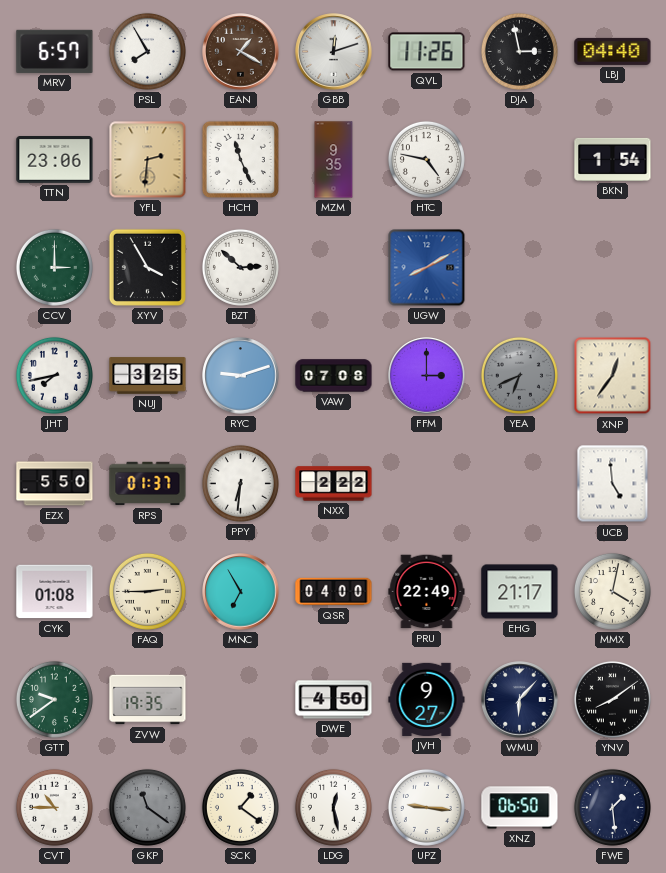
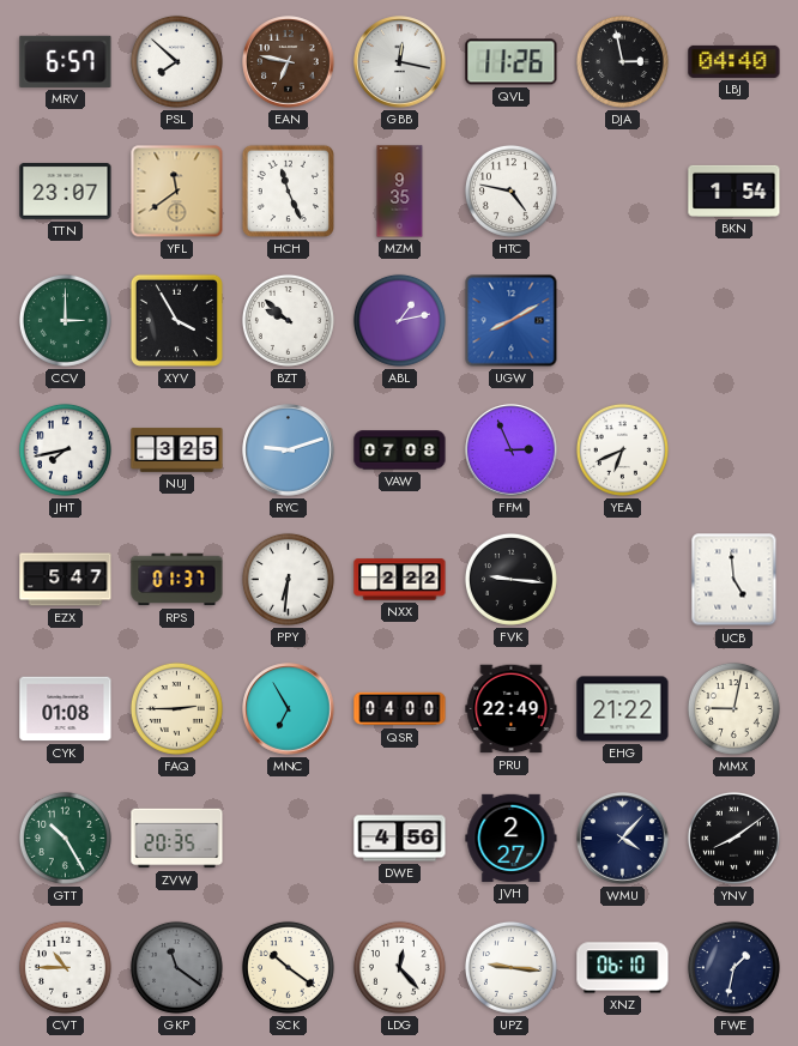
PSL: 7:55 -> 7:52
EAN: 1:20 -> 6:47
GBB: 12:12 -> 12:17
TTN: 23:06 -> 23:07
YFL: 2:31 -> 11:39
BZT: 2:52 -> 9:52
ABL: none -> 1:13
FFM: 3:00 -> 2:56
YEA dial: grey -> white
XNP: 12:36 -> none
EZX: 5:50 -> 5:47
FVK: none -> 9:16
EHG: 21:17 -> 21:22
MMX: 4:02 -> 9:02
GTT: 9:39 -> 10:25
ZVW: 19:35 -> 20:35
DWE: 4:50 -> 4:56
JVH: 9:27 -> 2:27
WMU: 6:07 -> 4:07
SCK: 1:21 -> 10:21
LDG: 12:28 -> 12:23
XNZ: 06:50 -> 06:10
FWE: 1:29 -> 1:32
